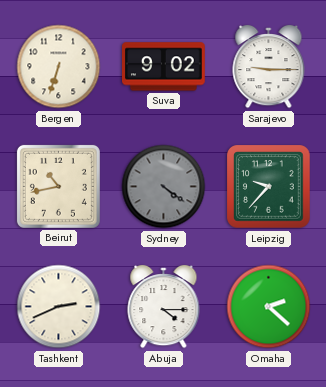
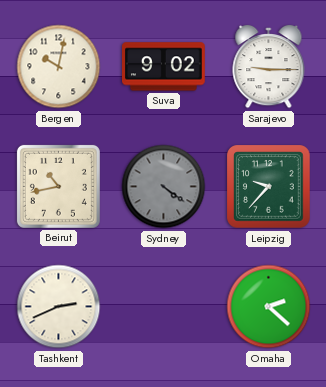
Bergen: 6:33 -> 10:02
Abuja: 4:15 -> none
